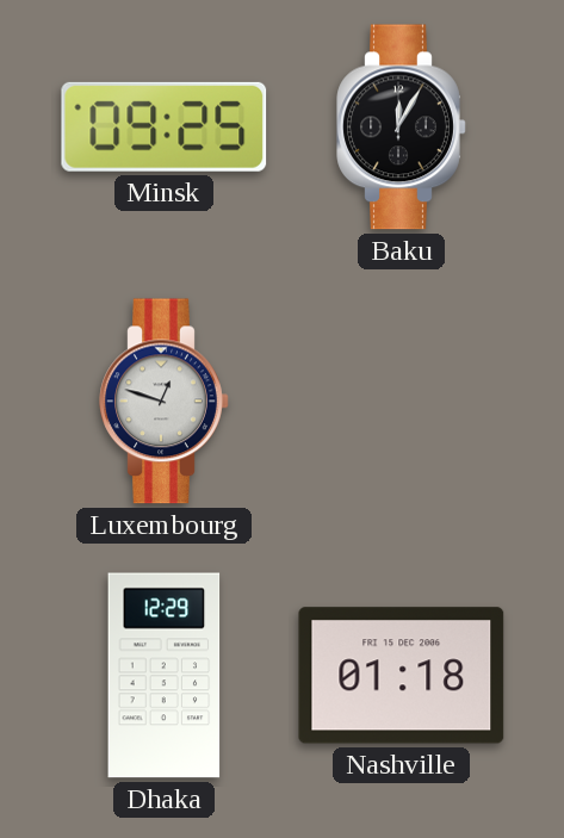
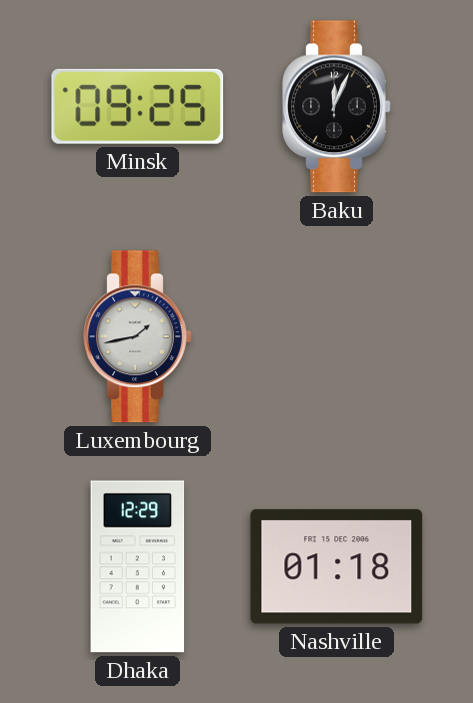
Baku: 12:05 -> 12:04
Luxembourg: 12:48 -> 1:43
